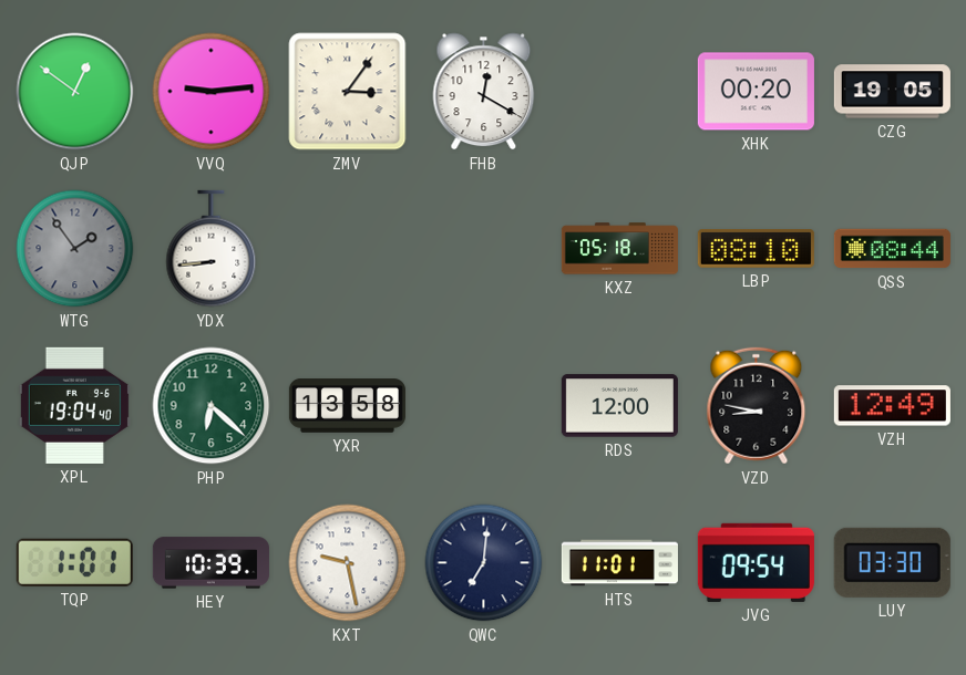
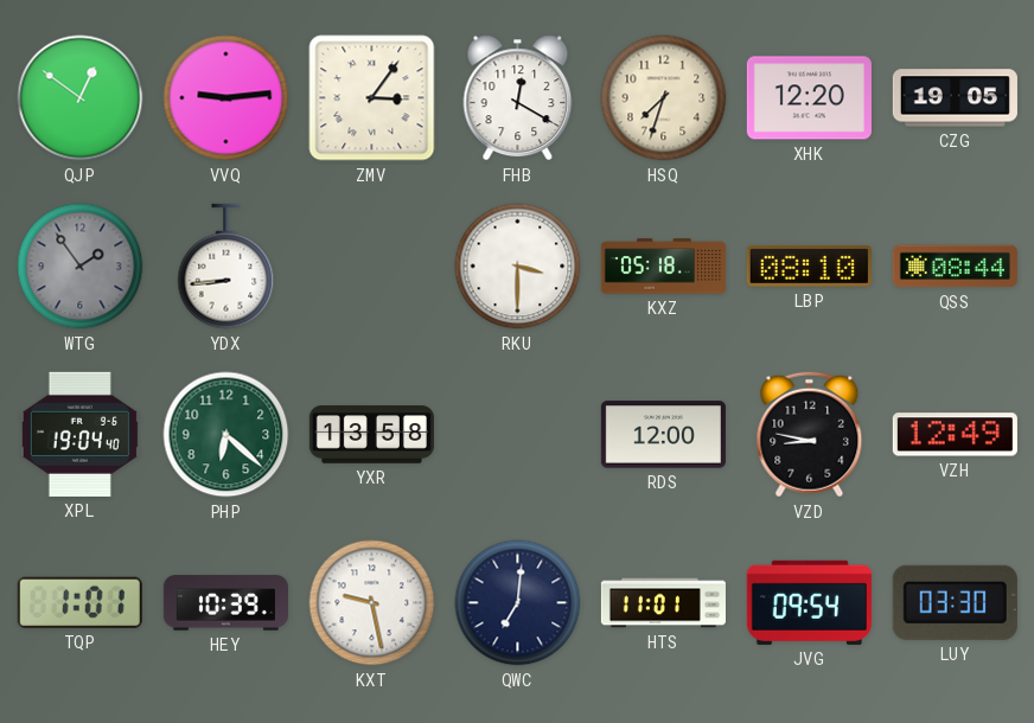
HSQ: none -> 7:33
XHK: 00:20 -> 12:20
RKU: none -> 3:30
